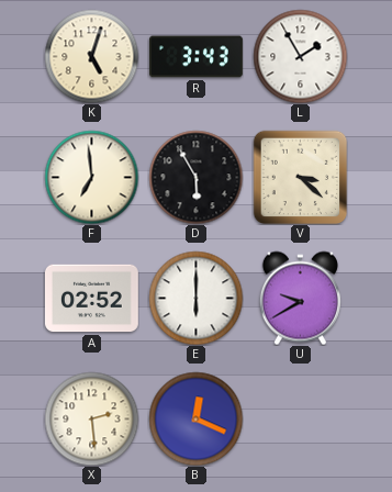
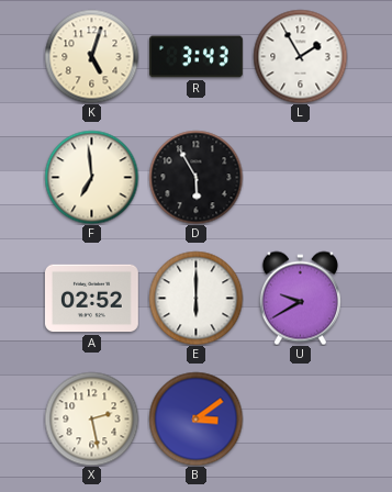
V: 3:22 -> none
X: 2:29 -> 2:28
B: 12:19 -> 3:09
